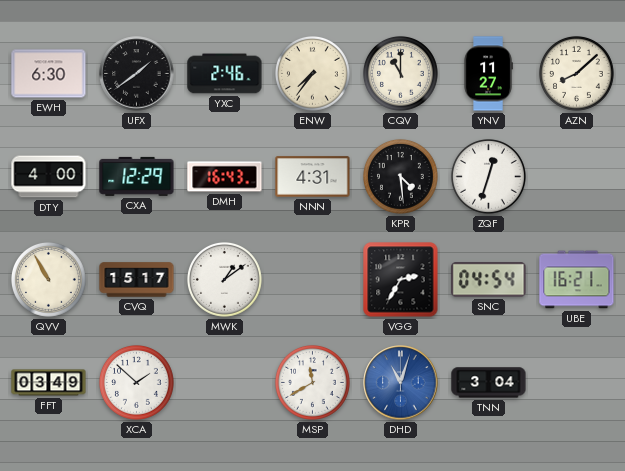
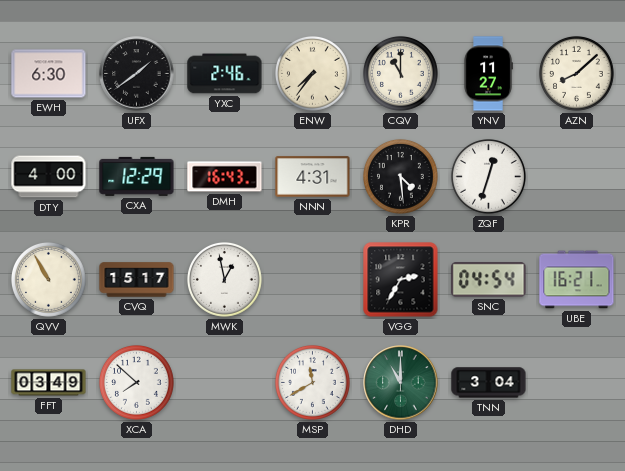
MWK: 1:09 -> 12:58
XCA: 1:52 -> 7:52
DHD: 11:03 -> 11:00
DHD dial: blue -> green
